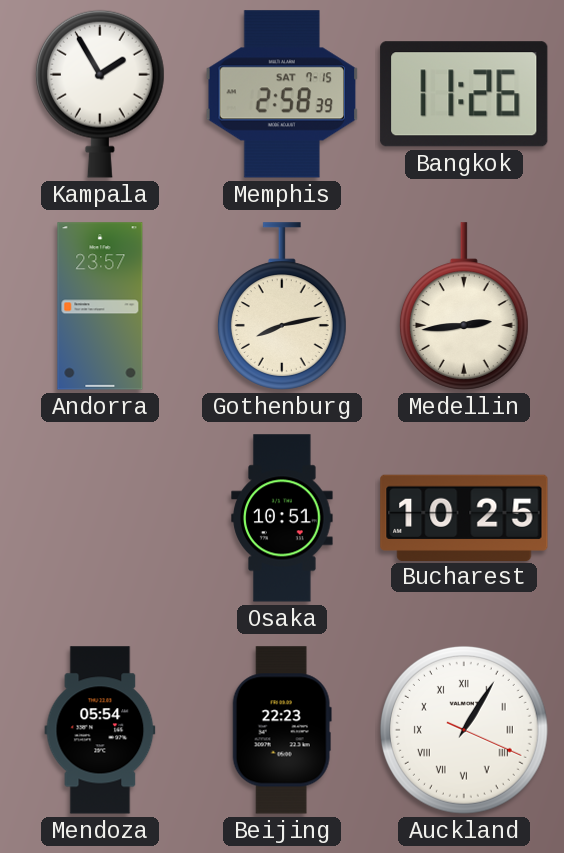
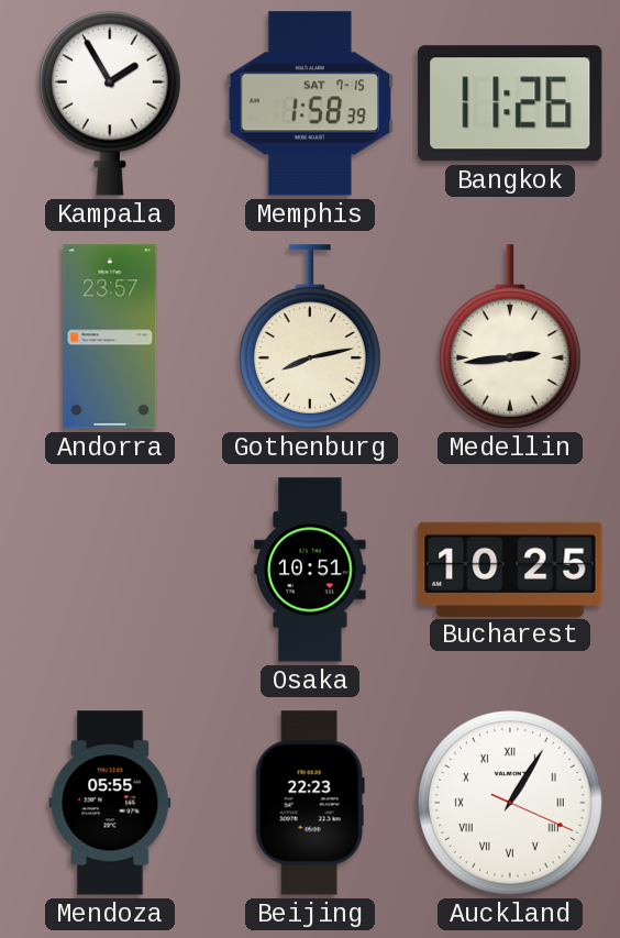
Memphis: 2:58 -> 1:58
Mendoza: 05:54 -> 05:55
